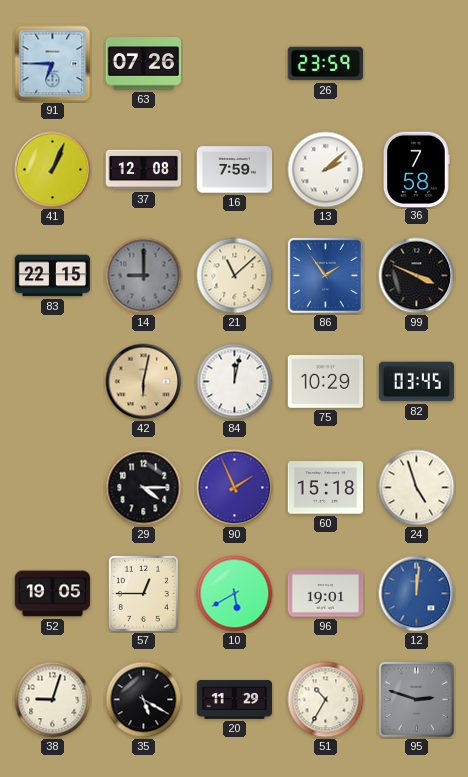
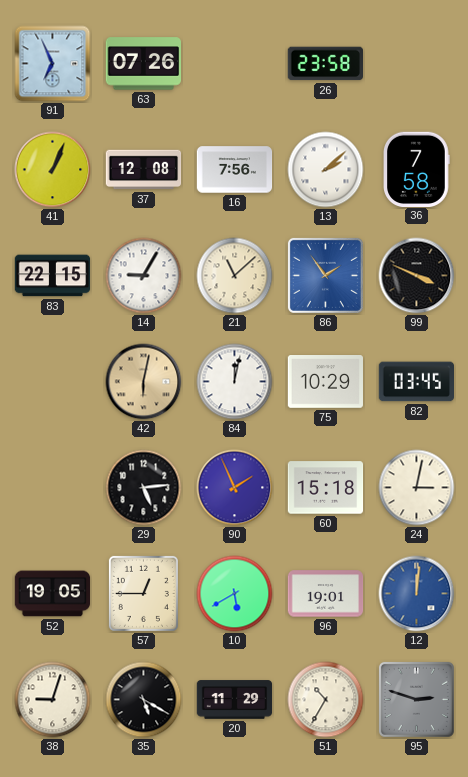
91: 6:45 -> 6:56
26: 23:59 -> 23:58
16: 7:59 -> 7:56
14: 9:00 -> 9:05
14 dial: grey -> white
29: 4:15 -> 5:14
24: 4:57 -> 3:02
